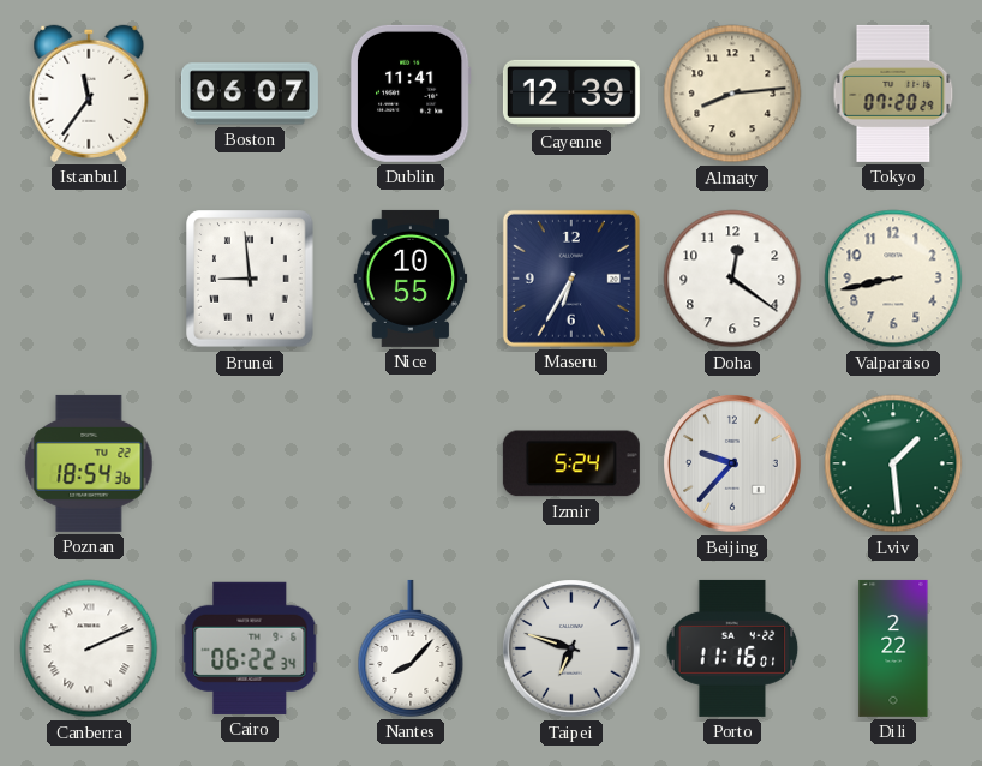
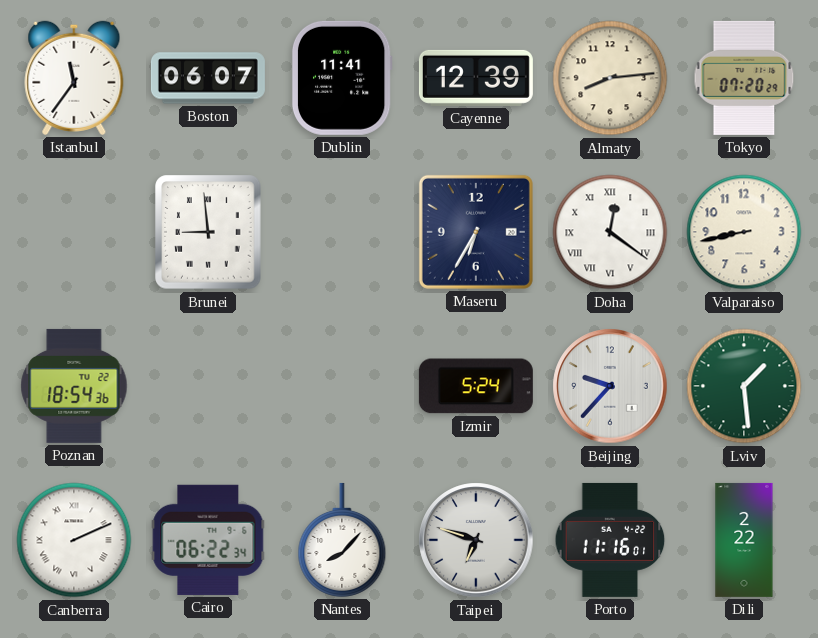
Nice: 10:55 -> none
Doha numerals: Arabic -> Roman
